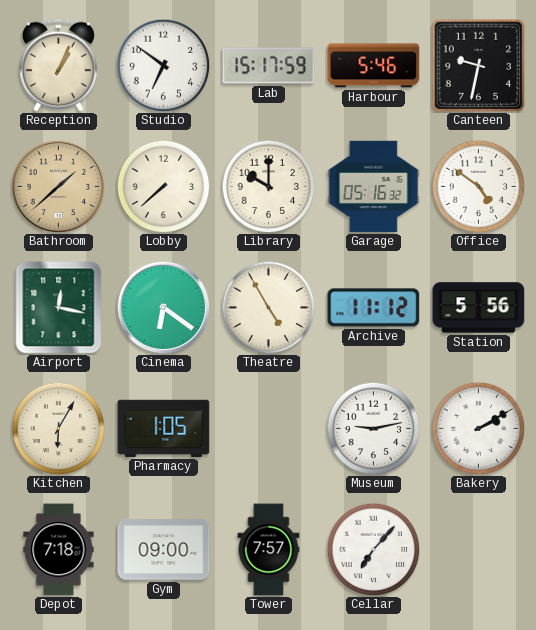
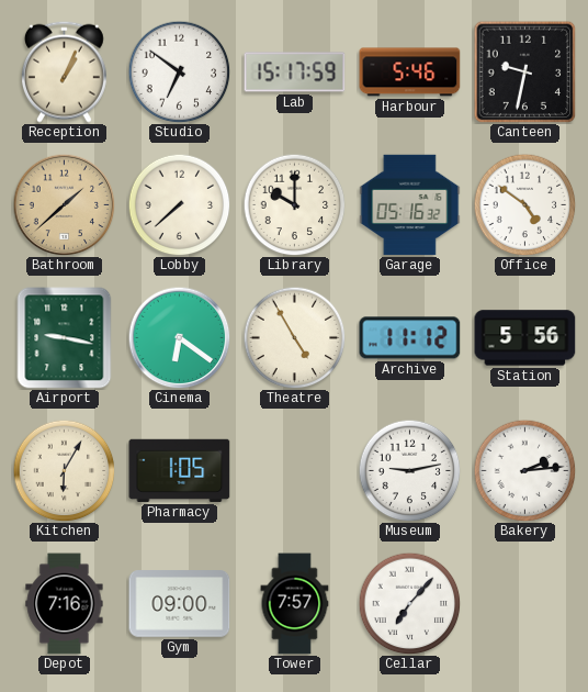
Airport: 12:17 -> 9:17
Bakery: 2:10 -> 2:14
Depot: 7:18 -> 7:16
